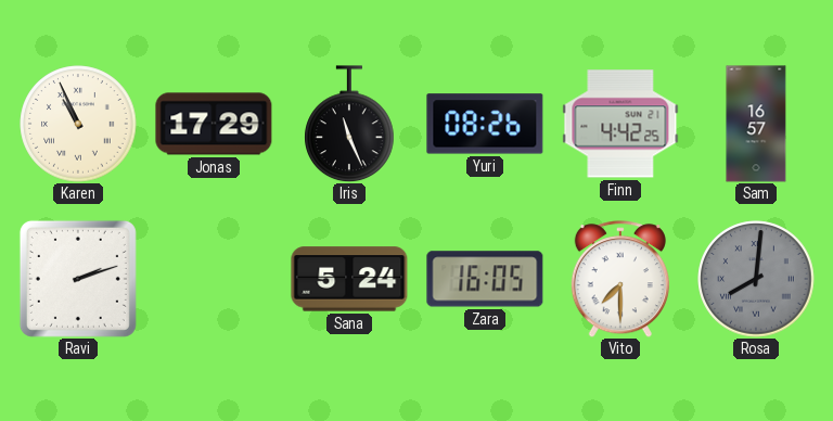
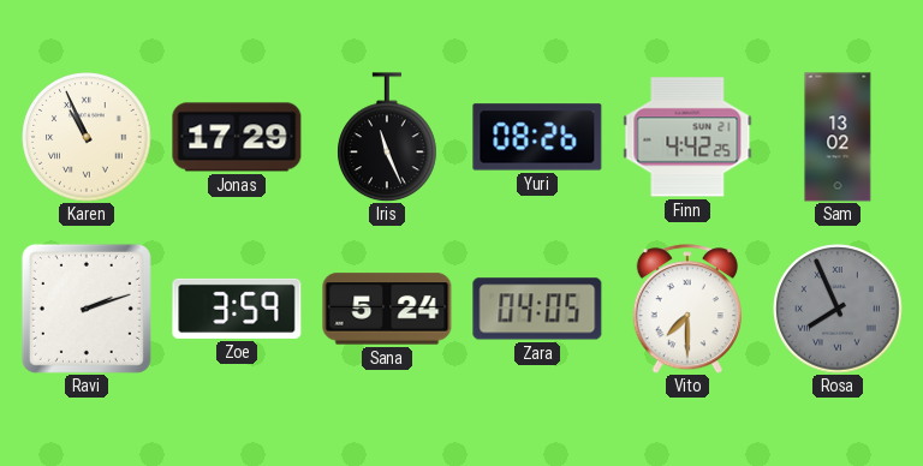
Sam: 16:57 -> 13:02
Zoe: none -> 3:59
Zara: 16:05 -> 04:05
Rosa: 8:01 -> 7:56
